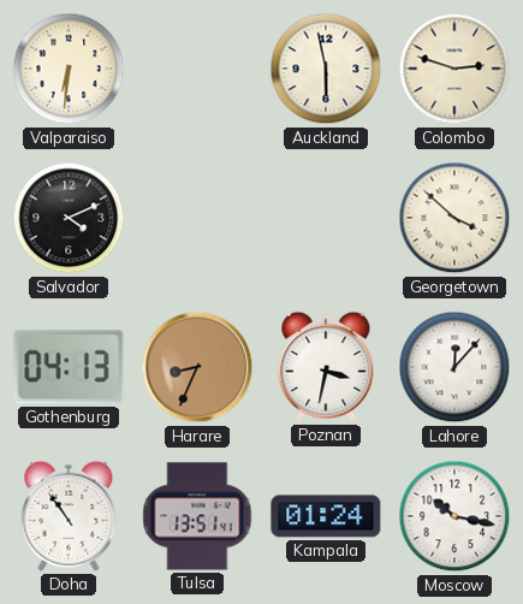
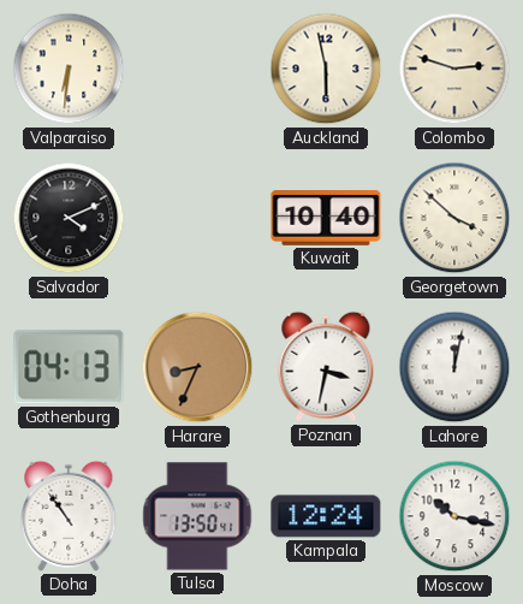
Kuwait: none -> 10:40
Lahore: 12:07 -> 12:02
Tulsa: 13:51 -> 13:50
Kampala: 01:24 -> 12:24
